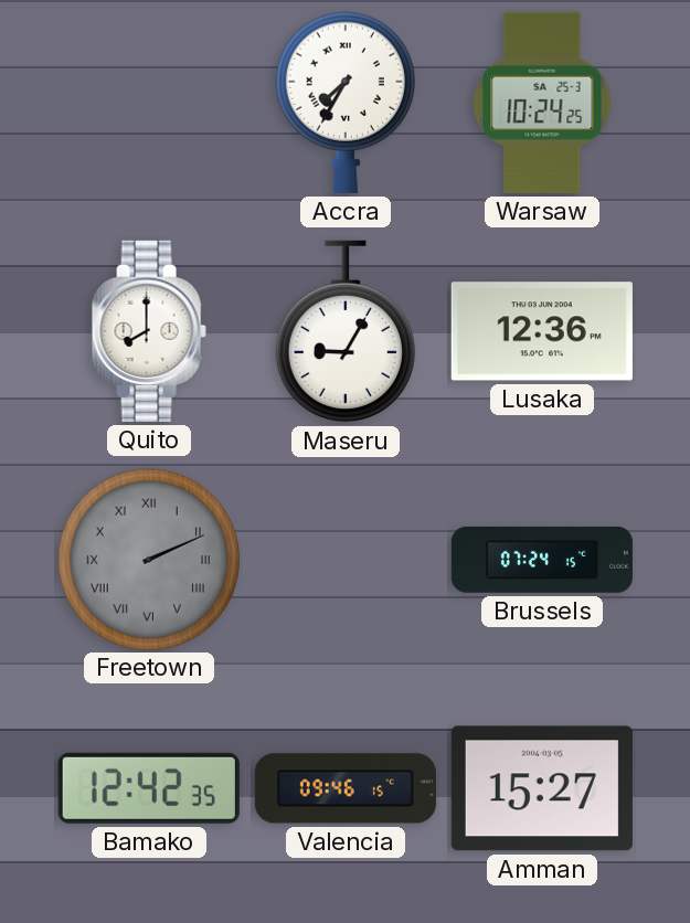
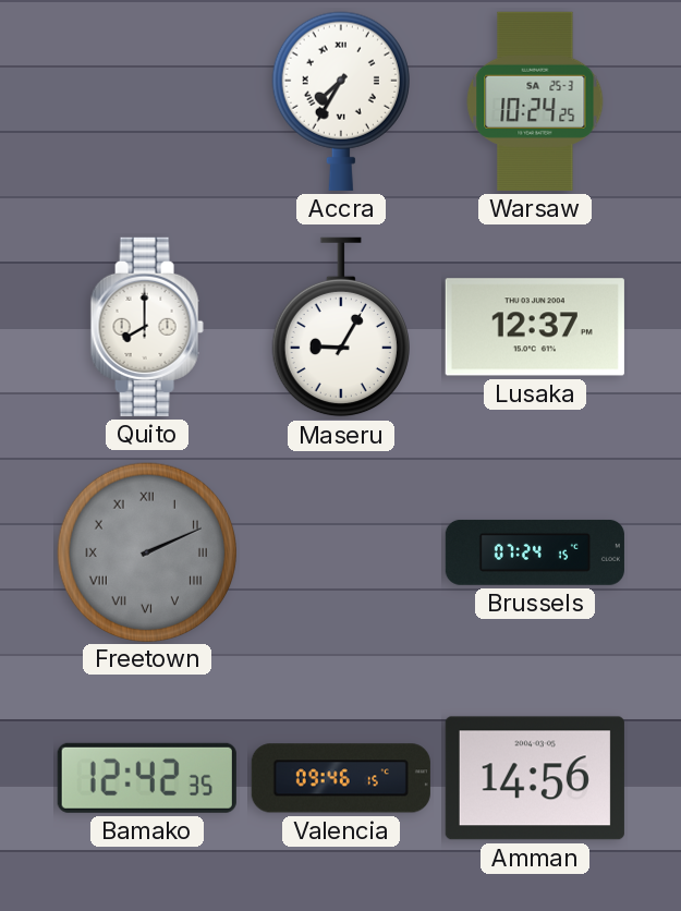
Lusaka: 12:36 -> 12:37
Amman: 15:27 -> 14:56
